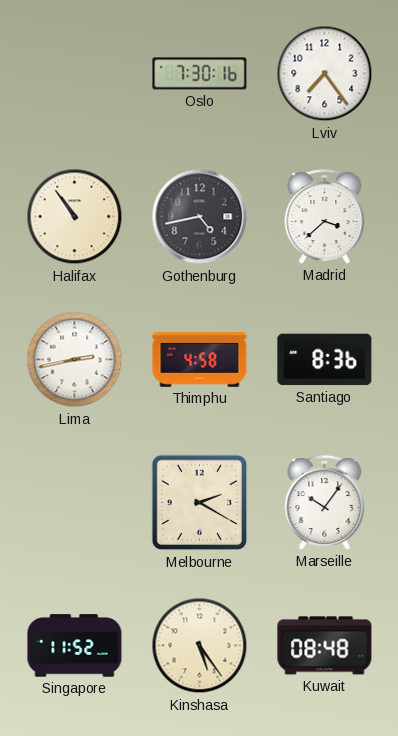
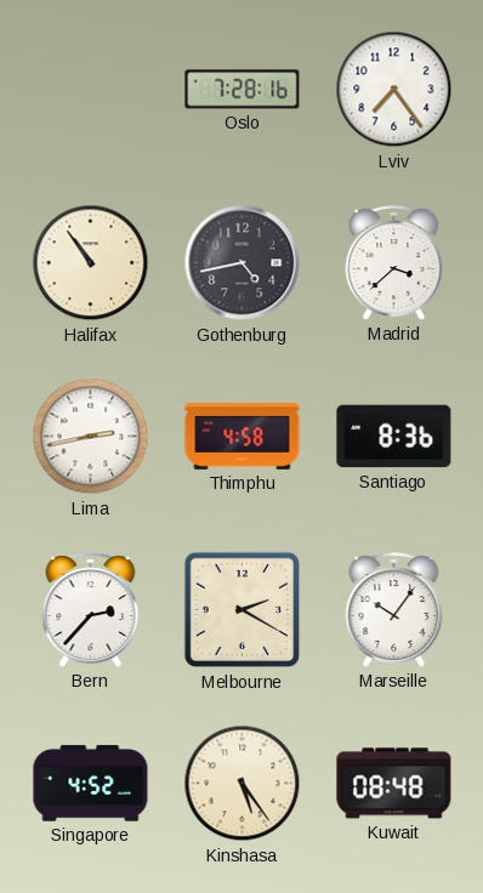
Oslo: 7:30 -> 7:28
Bern: none -> 2:37
Singapore: 11:52 -> 4:52
